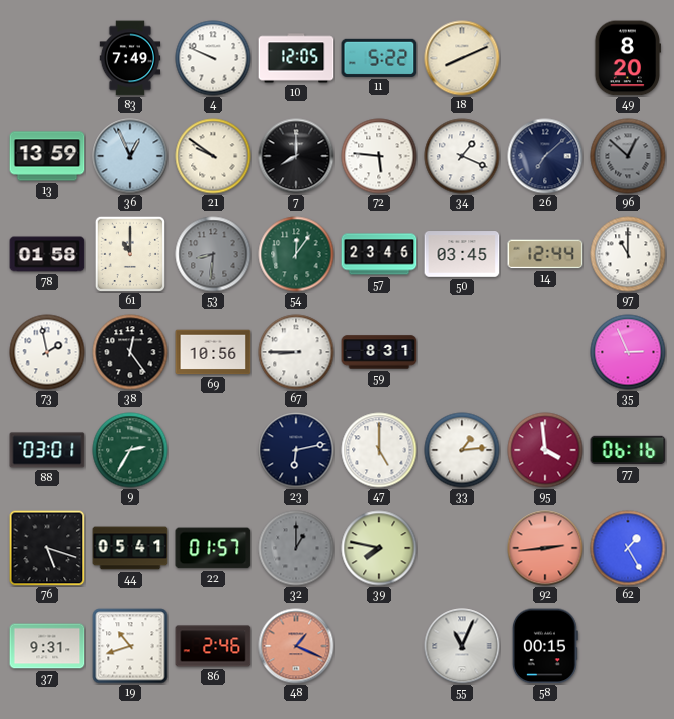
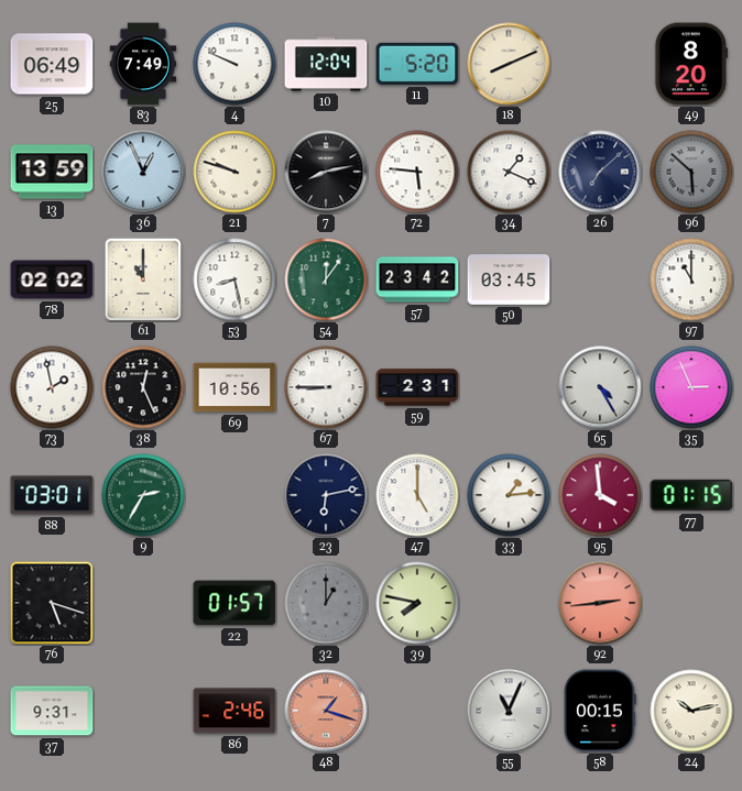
25: none -> 06:49
10: 12:05 -> 12:04
11: 5:22 -> 5:20
21: 9:51 -> 9:48
7: 8:00 -> 8:13
96: 12:52 -> 5:52
78: 01:58 -> 02:02
53: 8:31 -> 8:28
53 dial: grey -> white
57: 23:46 -> 23:42
14: 12:44 -> none
38: 12:24 -> 12:26
59: 8:31 -> 2:31
65: none -> 4:25
77: 06:16 -> 01:15
44: 05:41 -> none
62: 1:25 -> none
19: 10:42 -> none
48: 1:19 -> 1:18
24: none -> 10:13
